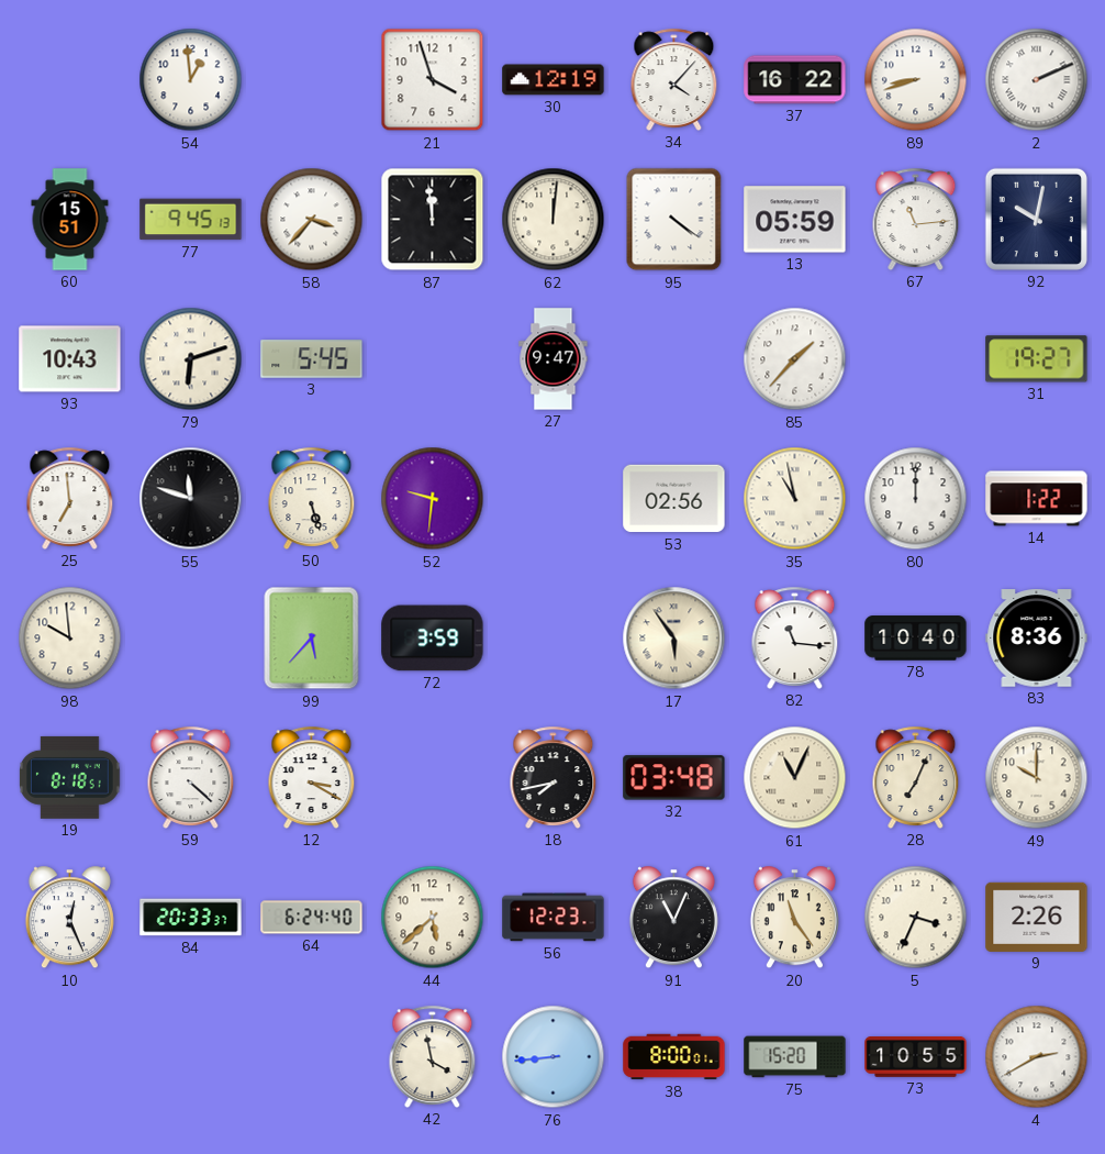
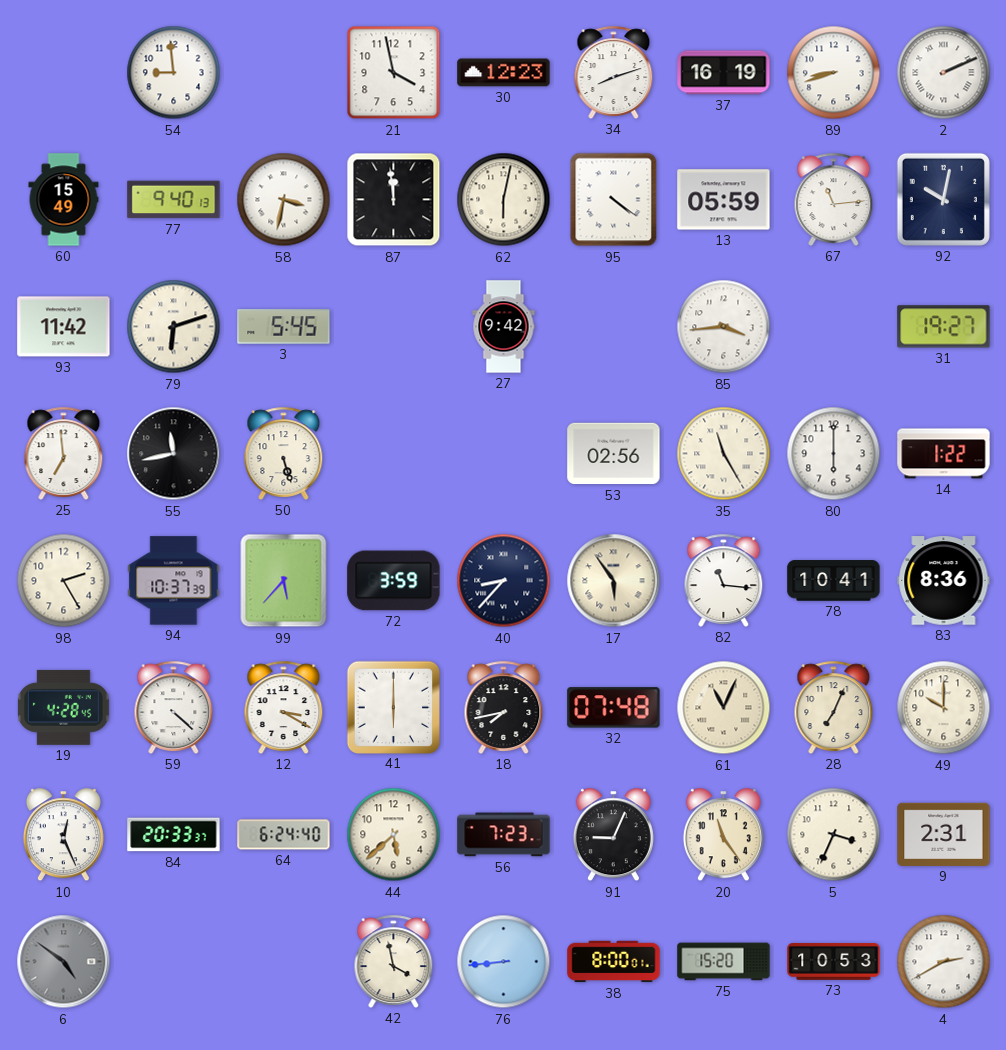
54: 12:59 -> 8:59
21: 3:57 -> 3:58
30: 12:19 -> 12:23
34: 4:07 -> 8:12
37: 16:22 -> 16:19
60: 15:51 -> 15:49
77: 9:45 -> 9:40
58: 3:37 -> 3:32
62: 12:01 -> 6:02
93: 10:43 -> 11:42
27: 9:47 -> 9:42
85: 1:37 -> 3:44
55: 11:48 -> 11:43
52: 9:31 -> none
35: 10:58 -> 11:25
80: 12:00 -> 6:00
98: 9:59 -> 2:25
94: none -> 10:37
40: none -> 8:37
78: 10:40 -> 10:41
19: 8:18 -> 4:28
41: none -> 6:00
32: 03:48 -> 07:48
56: 12:23 -> 7:23
91: 11:04 -> 9:04
9: 2:26 -> 2:31
6: none -> 4:51
73: 10:55 -> 10:53
